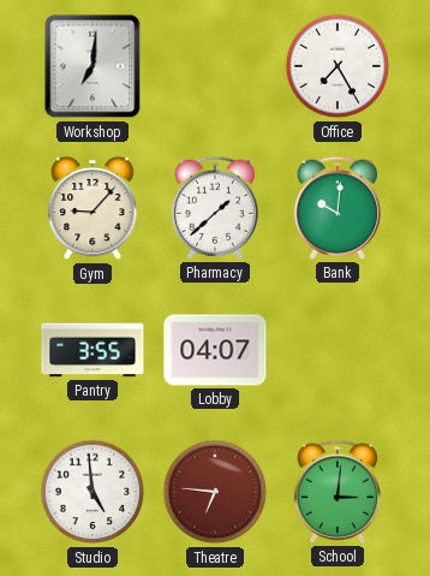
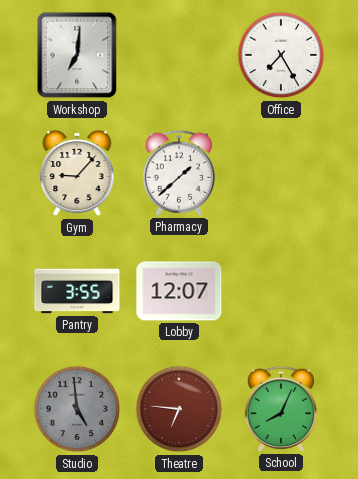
Bank: 10:01 -> none
Lobby: 04:07 -> 12:07
Studio dial: white -> grey
School: 3:01 -> 8:04
